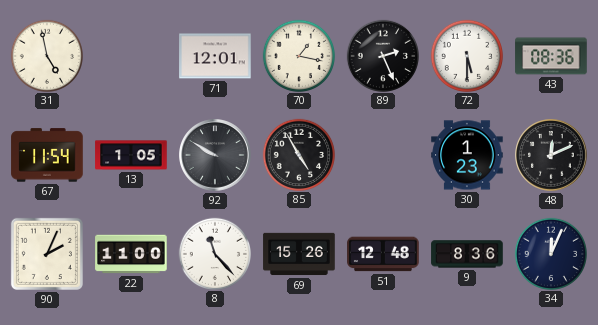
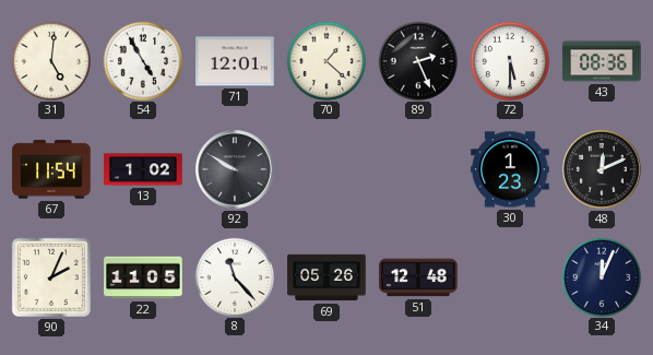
31: 4:58 -> 5:01
54: none -> 4:55
70: 1:17 -> 1:22
13: 1:05 -> 1:02
85: 4:55 -> none
22: 11:00 -> 11:05
69: 15:26 -> 05:26
9: 8:36 -> none
